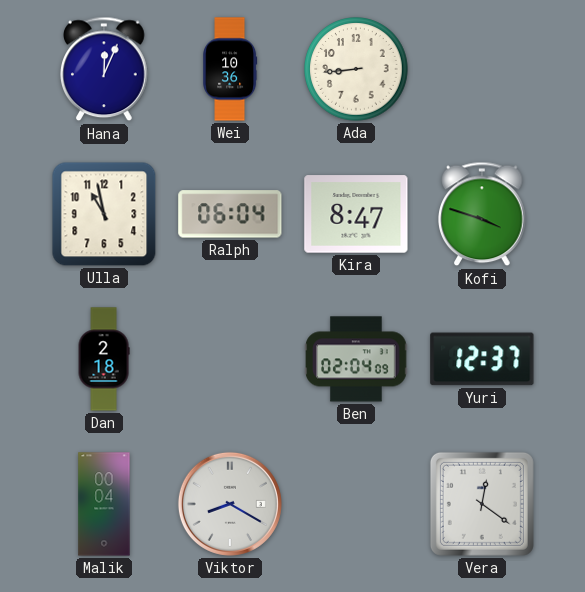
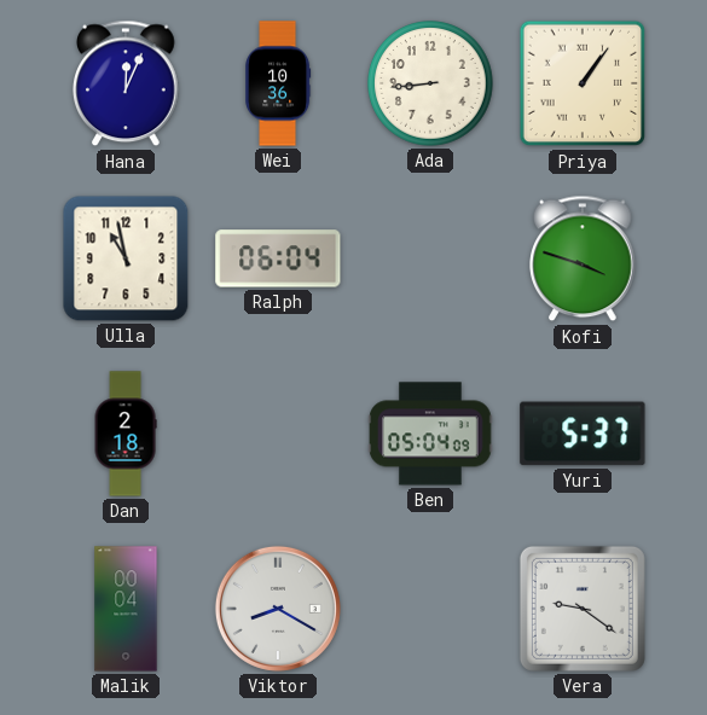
Priya: none -> 1:06
Kira: 8:47 -> none
Ben: 02:04 -> 05:04
Yuri: 12:37 -> 5:37
Vera: 12:21 -> 9:21
